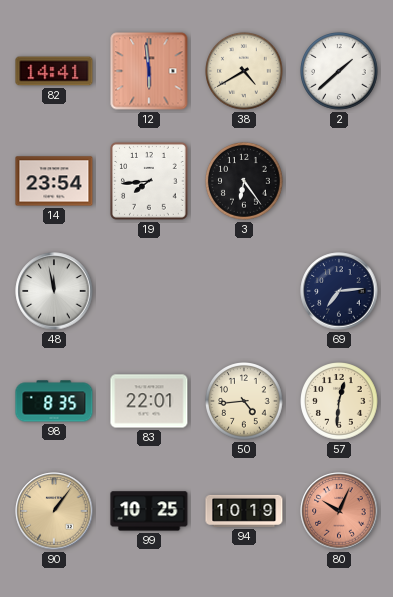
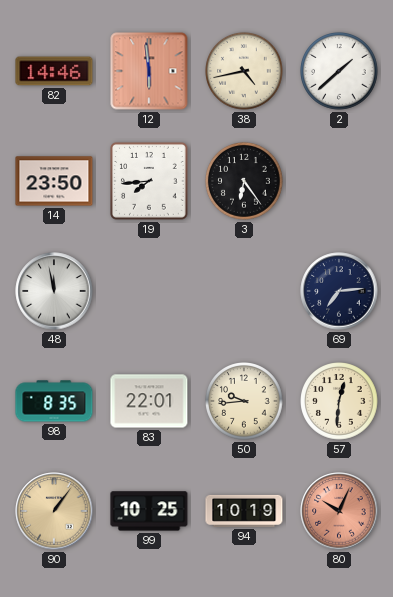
82: 14:41 -> 14:46
38: 4:40 -> 4:43
14: 23:54 -> 23:50
50: 4:44 -> 9:44
